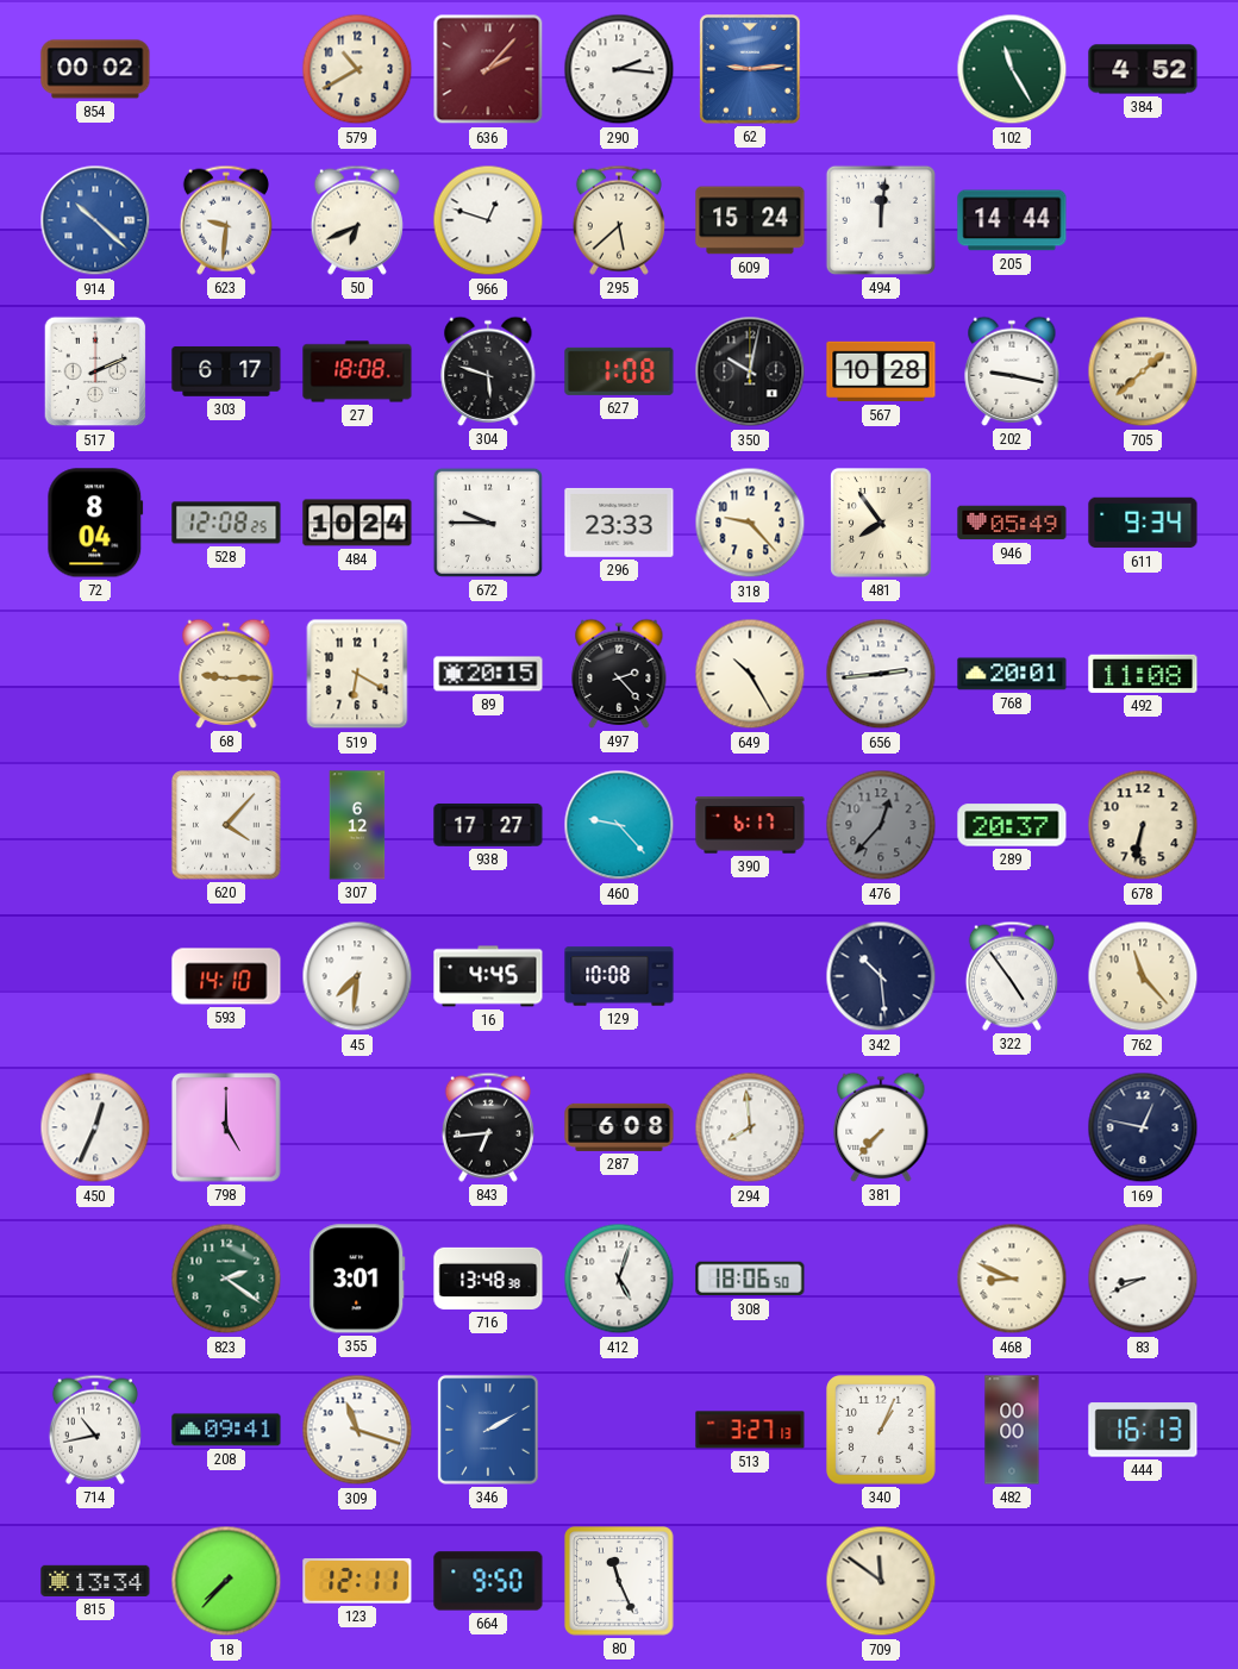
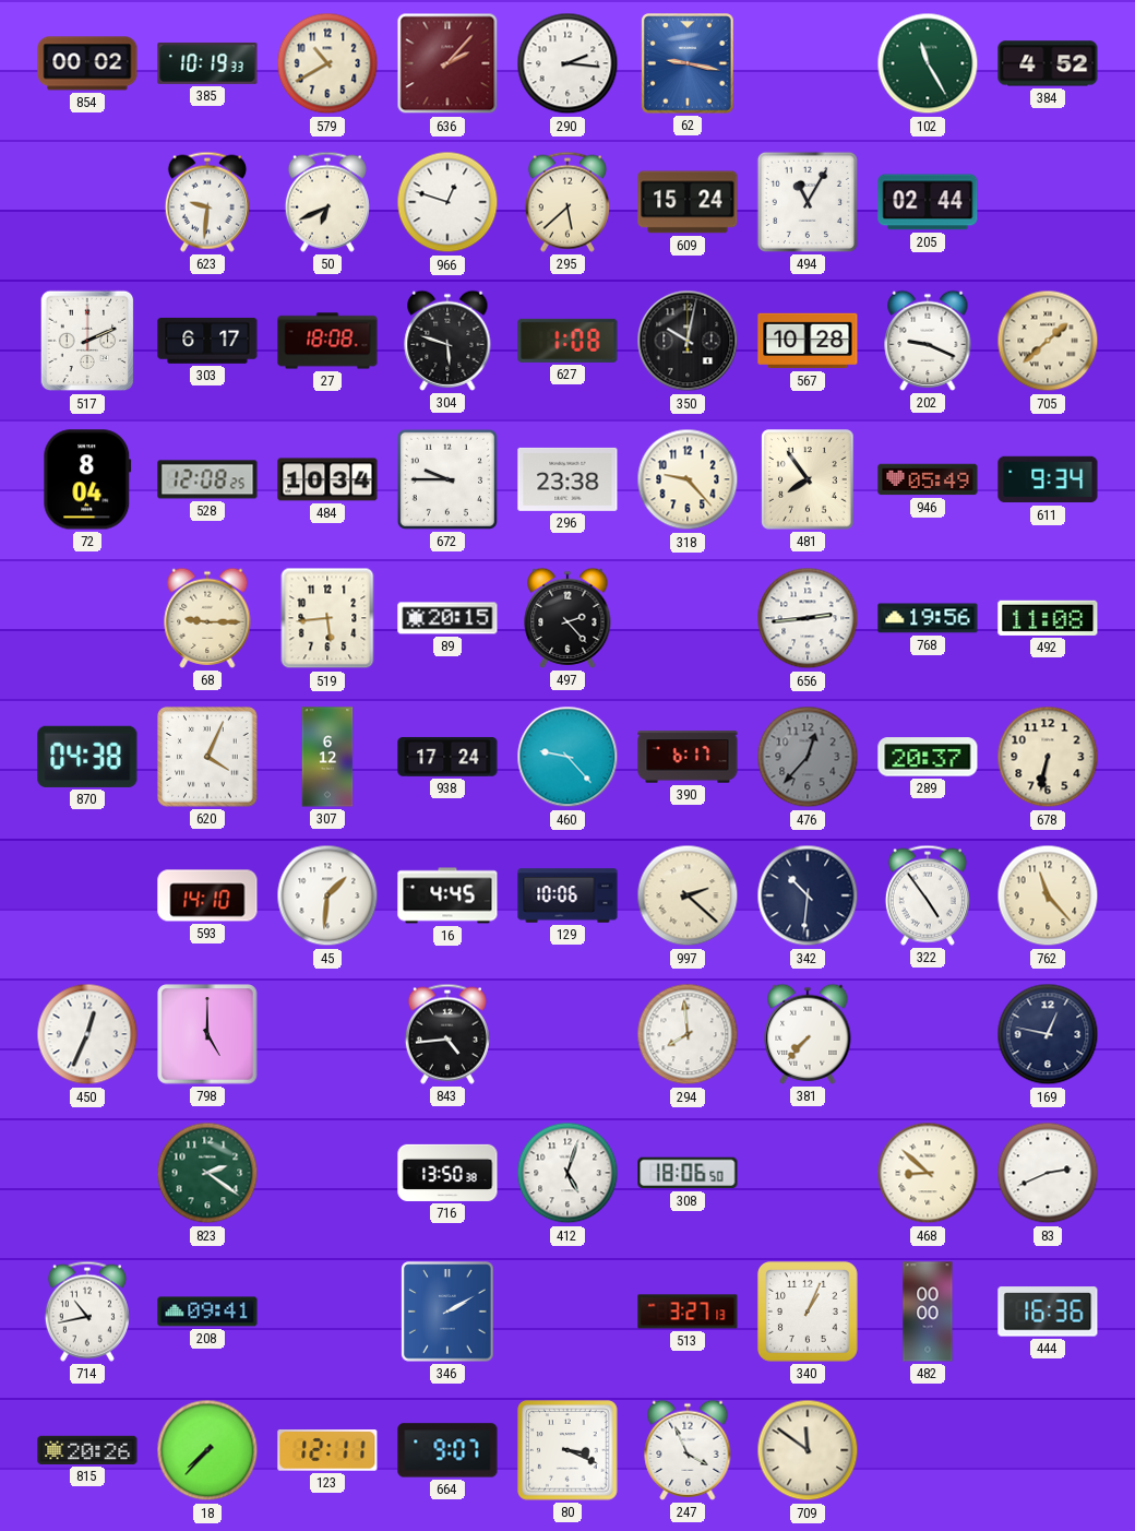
385: none -> 10:19
62: 9:14 -> 9:17
914: 10:22 -> none
494: 12:01 -> 11:05
205: 14:44 -> 02:44
202: 9:17 -> 9:19
484: 10:24 -> 10:34
296: 23:33 -> 23:38
519: 6:20 -> 5:44
649: 10:25 -> none
768: 20:01 -> 19:56
870: none -> 04:38
620: 4:07 -> 4:04
938: 17:27 -> 17:24
45: 7:31 -> 1:31
129: 10:08 -> 10:06
997: none -> 2:22
342: 10:29 -> 10:31
843: 6:44 -> 4:44
287: 6:08 -> none
355: 3:01 -> none
716: 13:48 -> 13:50
468: 8:49 -> 8:52
83: 8:41 -> 2:41
309: 11:18 -> none
444: 16:13 -> 16:36
815: 13:34 -> 20:26
664: 9:50 -> 9:07
80: 11:26 -> 3:19
247: none -> 3:56
